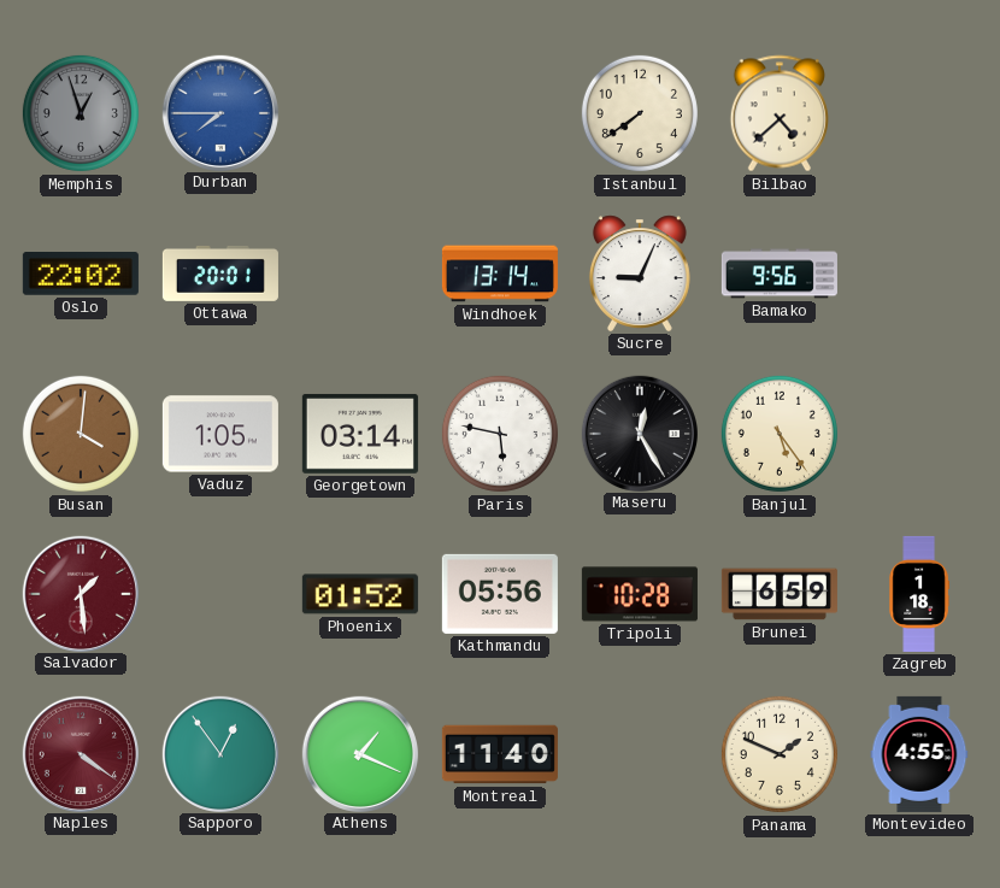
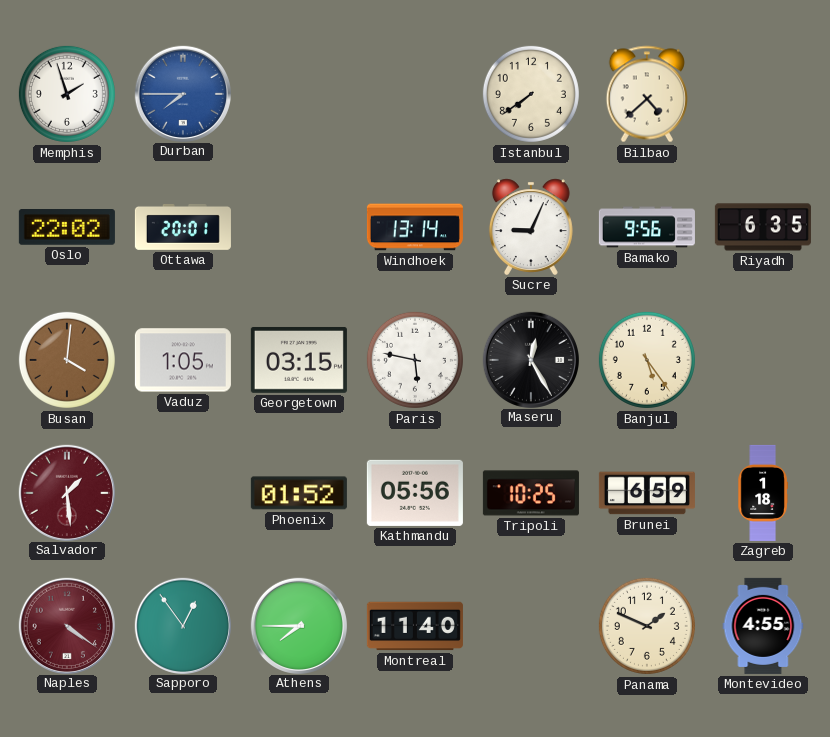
Memphis: 12:57 -> 1:57
Memphis dial: grey -> white
Riyadh: none -> 6:35
Georgetown: 03:14 -> 03:15
Tripoli: 10:28 -> 10:25
Athens: 1:19 -> 7:45
